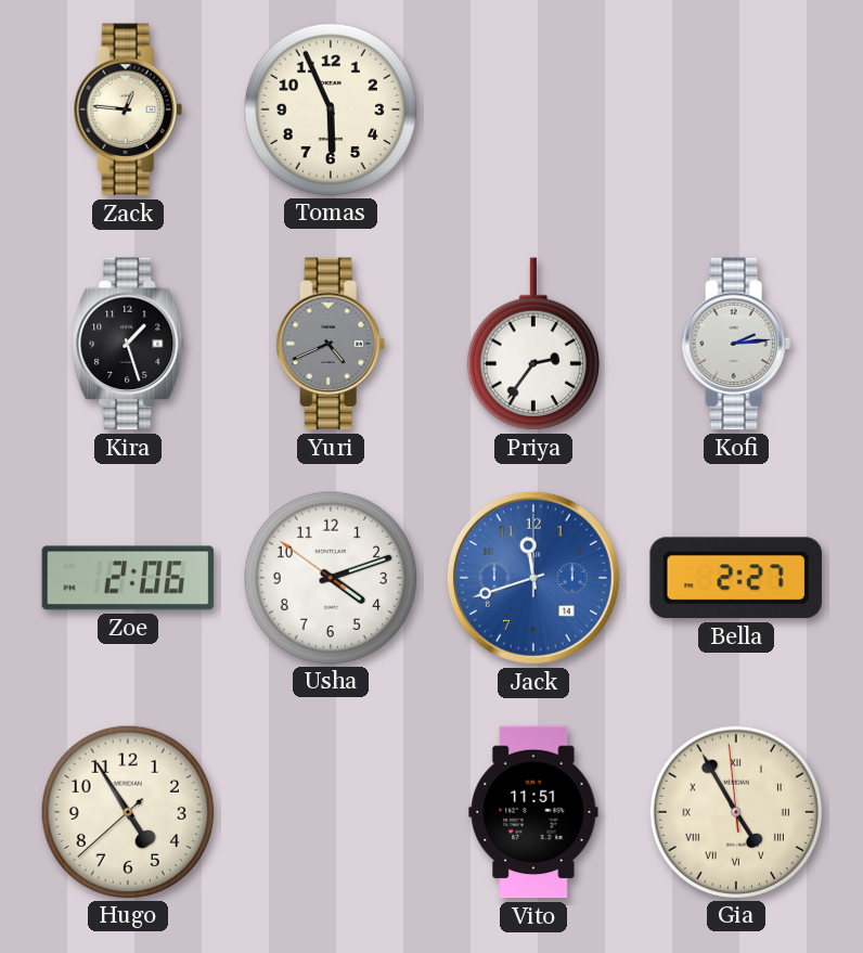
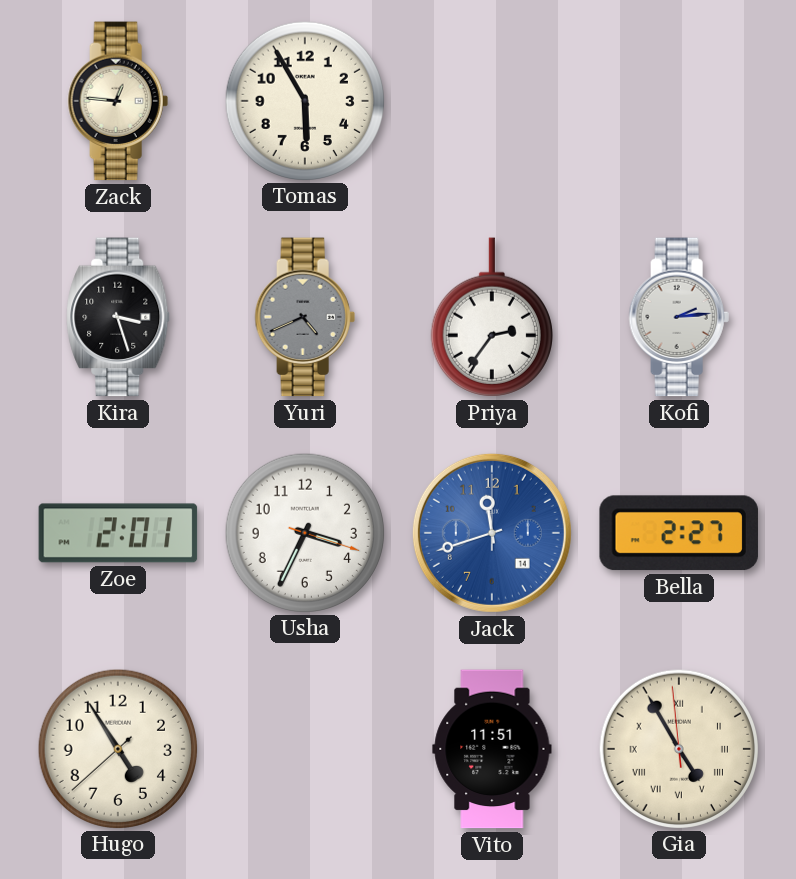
Tomas: 5:56 -> 5:55
Kira: 1:27 -> 3:27
Zoe: 2:06 -> 2:01
Usha: 4:11 -> 3:34
